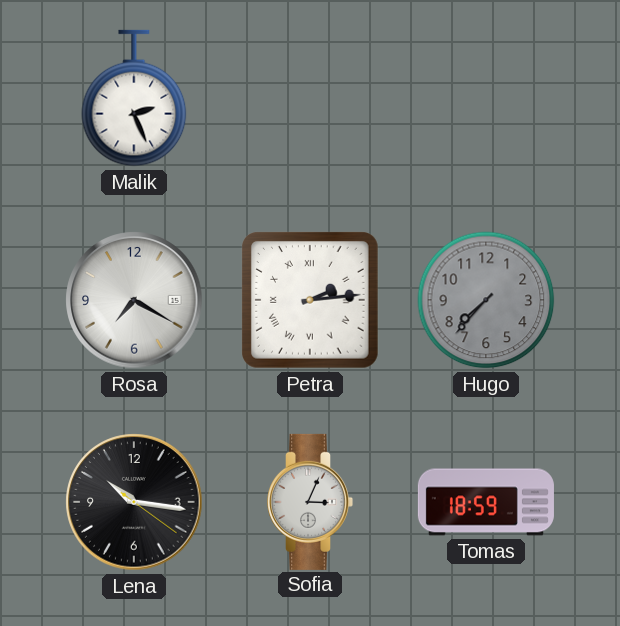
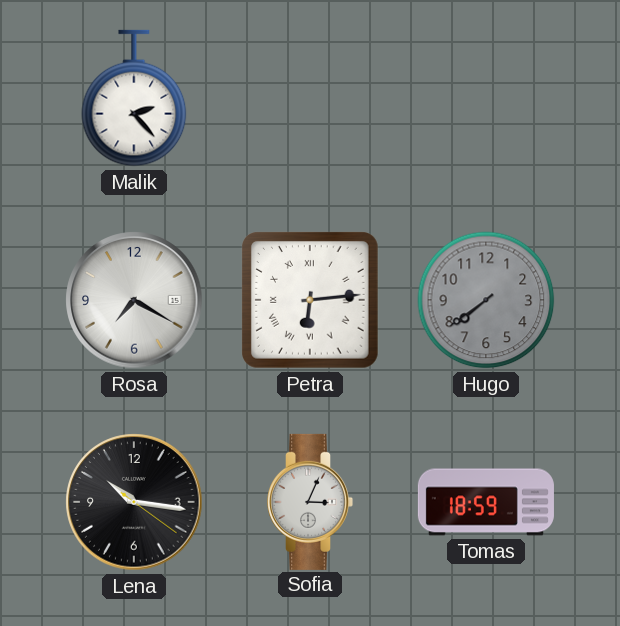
Malik: 2:26 -> 2:23
Petra: 2:14 -> 6:14
Hugo: 7:37 -> 7:39
